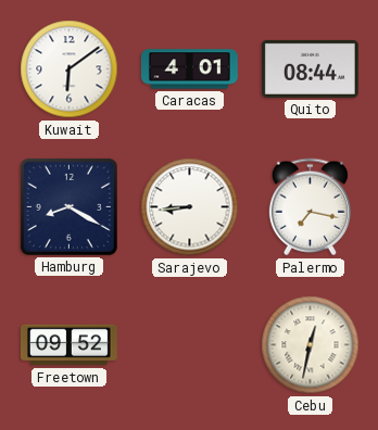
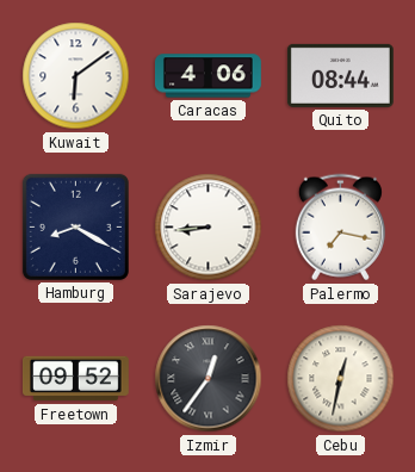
Caracas: 4:01 -> 4:06
Izmir: none -> 12:36
